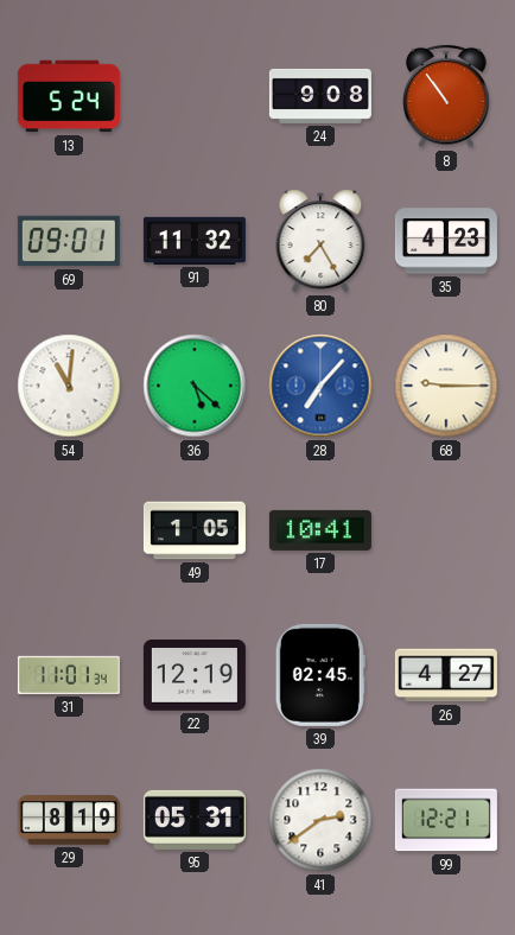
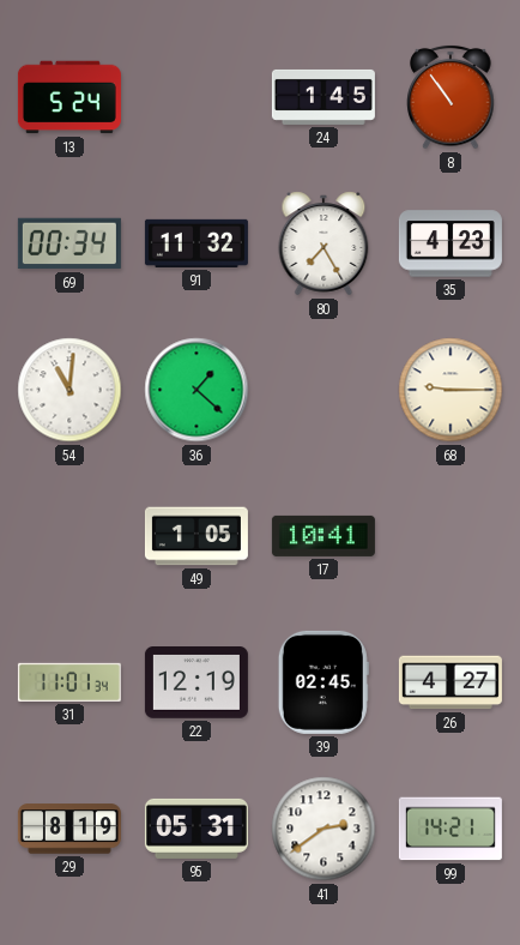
24: 9:08 -> 1:45
69: 09:01 -> 00:34
36: 5:22 -> 1:22
28: 7:07 -> none
99: 12:21 -> 14:21
